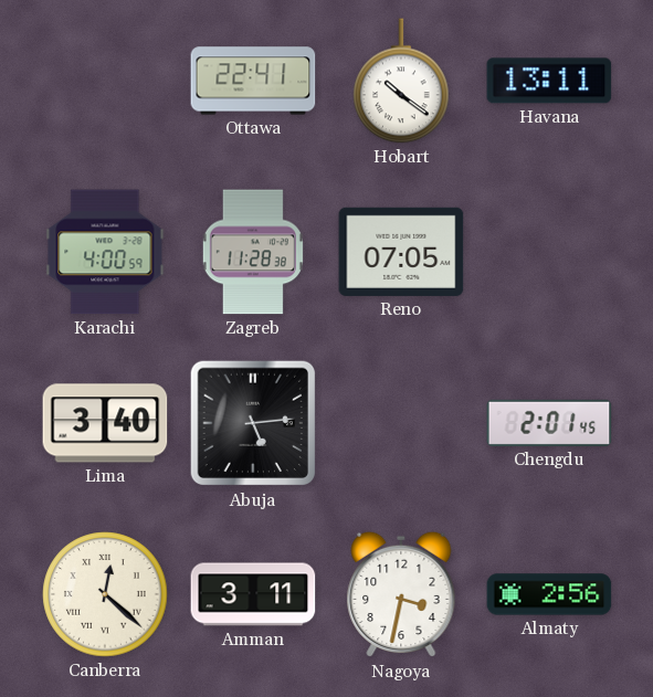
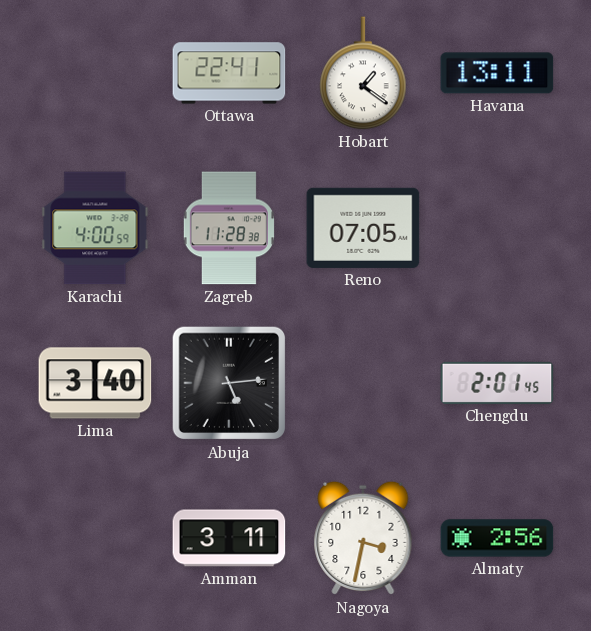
Hobart: 10:21 -> 1:21
Canberra: 12:22 -> none
